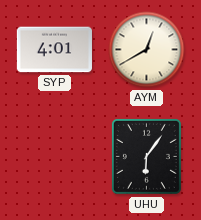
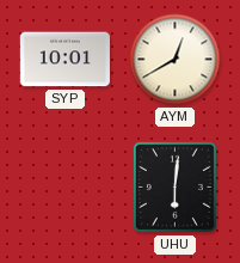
SYP: 4:01 -> 10:01
UHU: 6:06 -> 6:01
